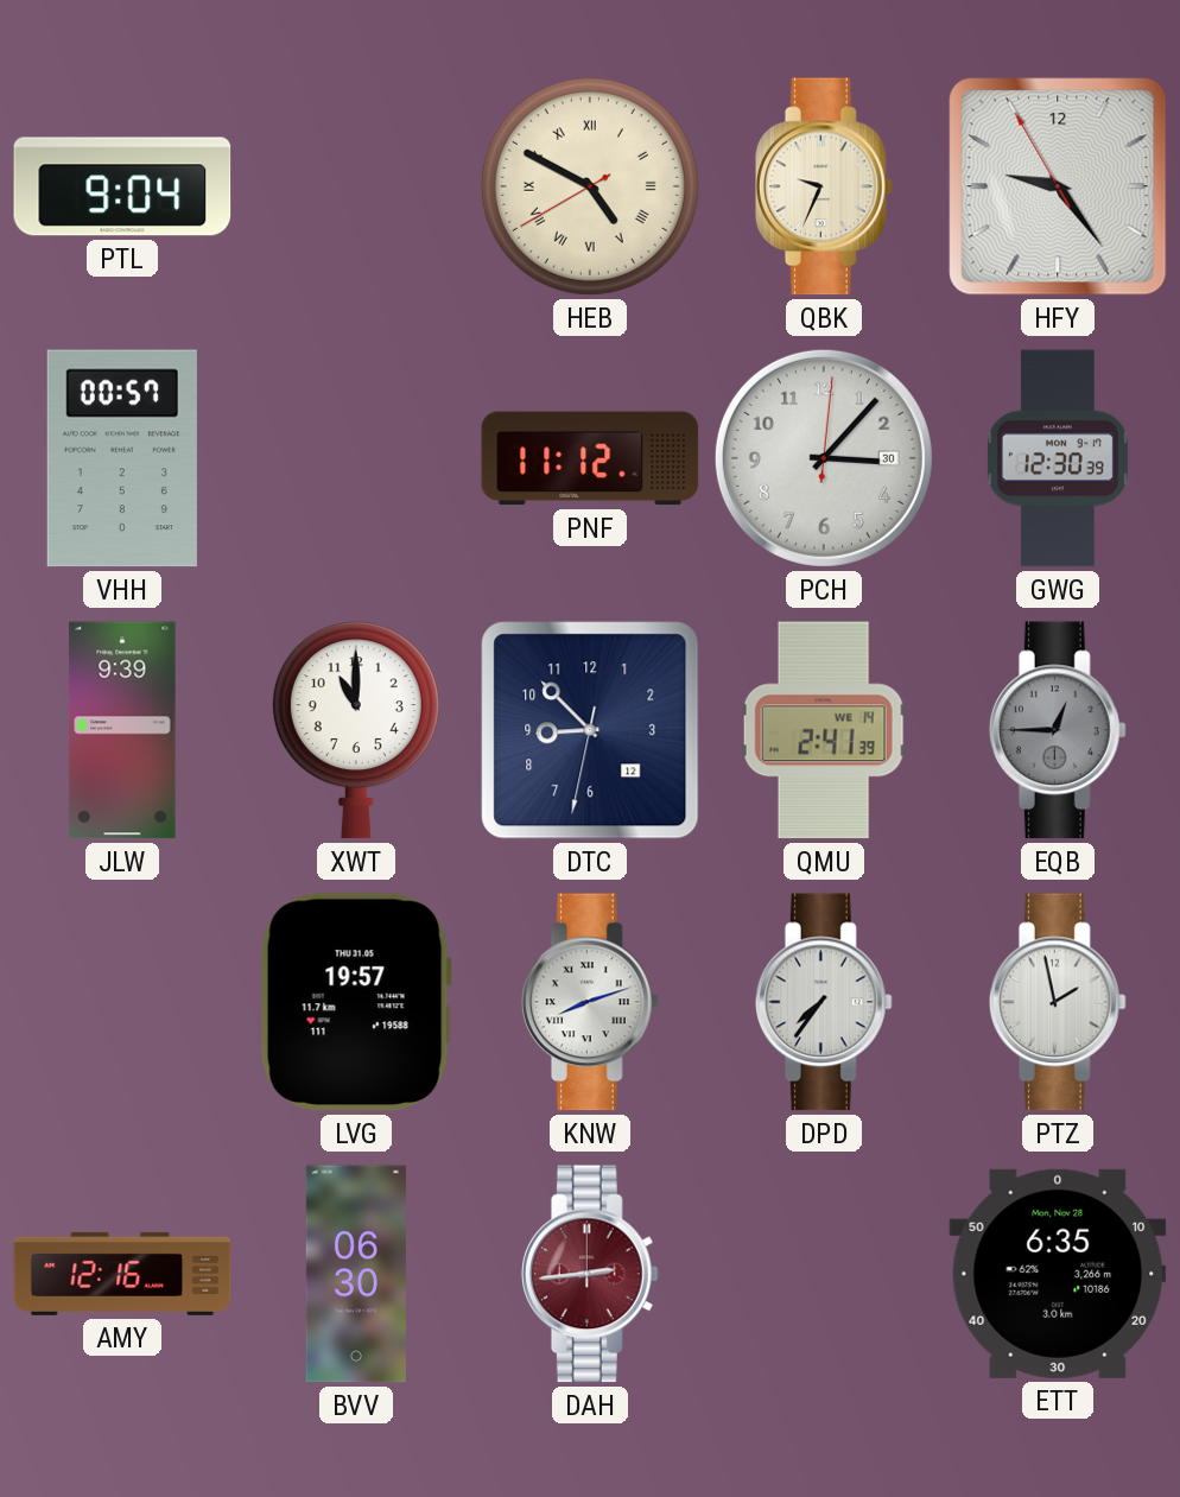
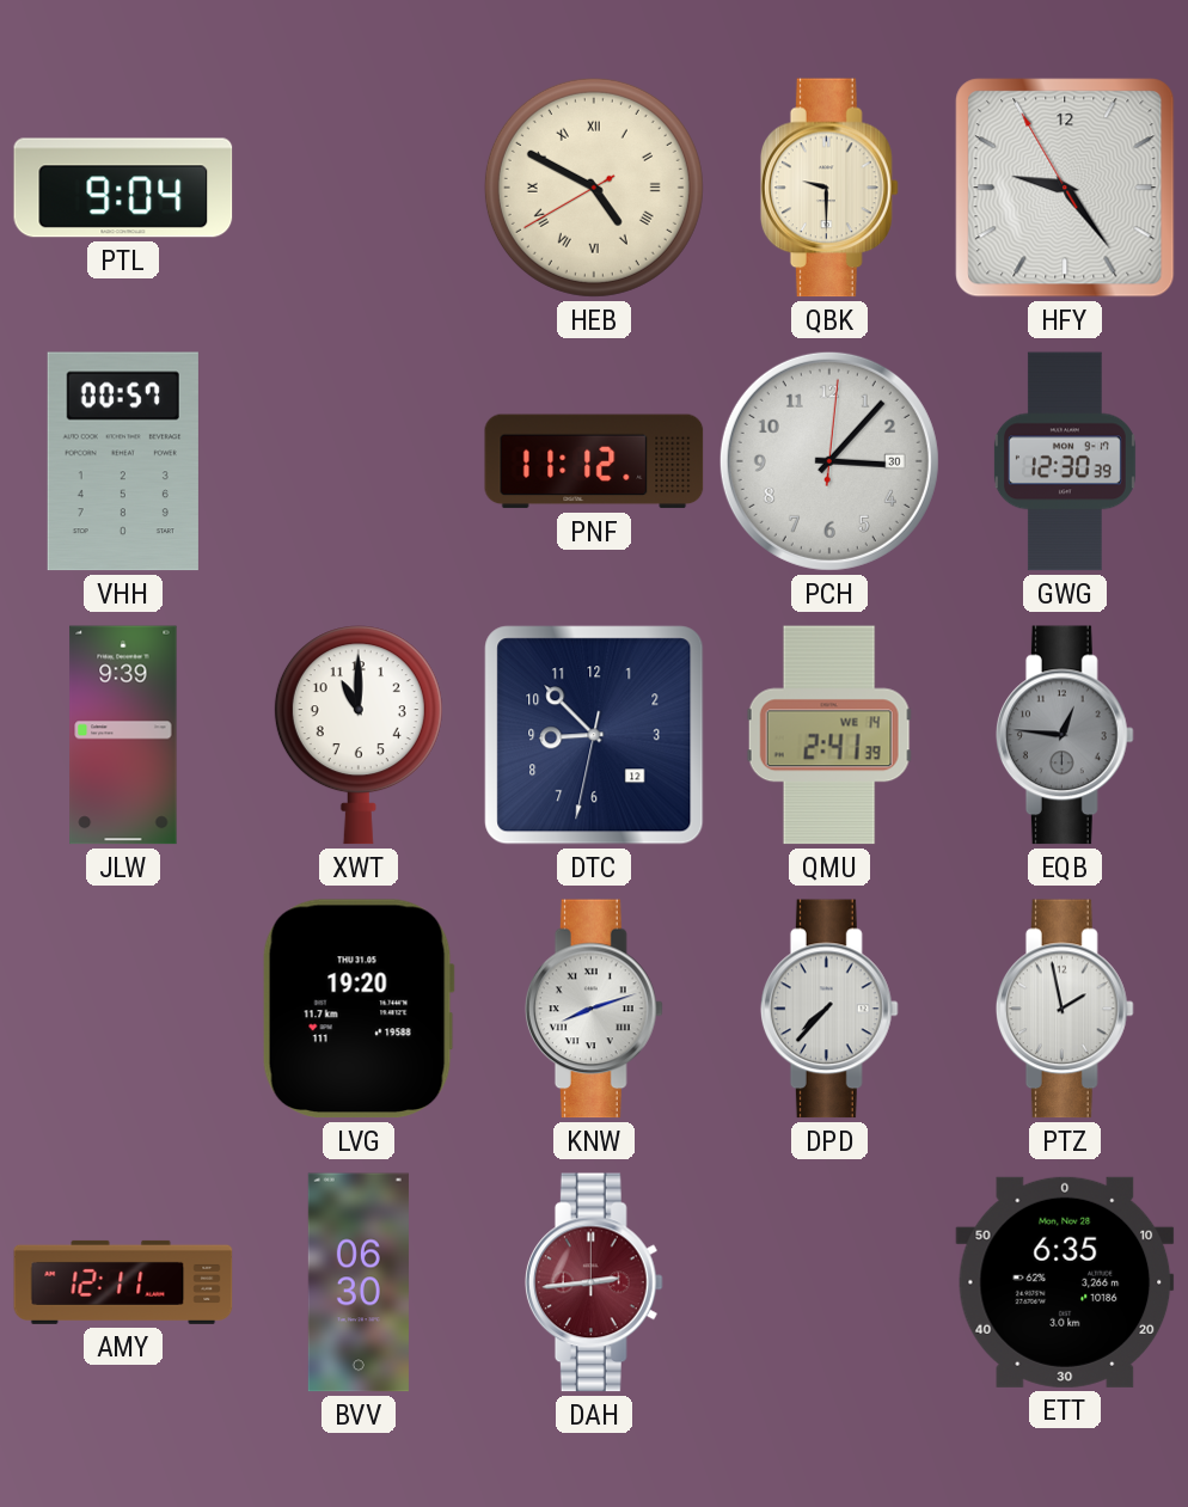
QBK: 9:34 -> 9:30
EQB: 12:45 -> 12:46
LVG: 19:57 -> 19:20
DPD: 7:36 -> 7:37
AMY: 12:16 -> 12:11
